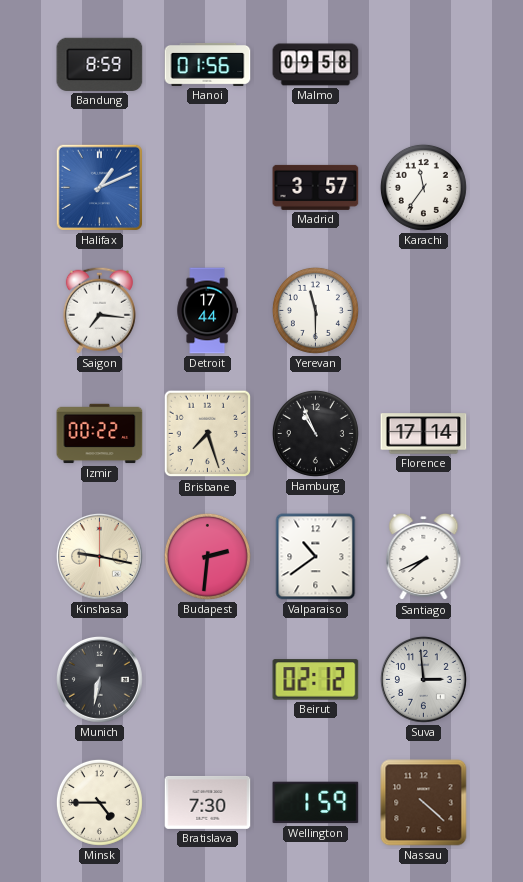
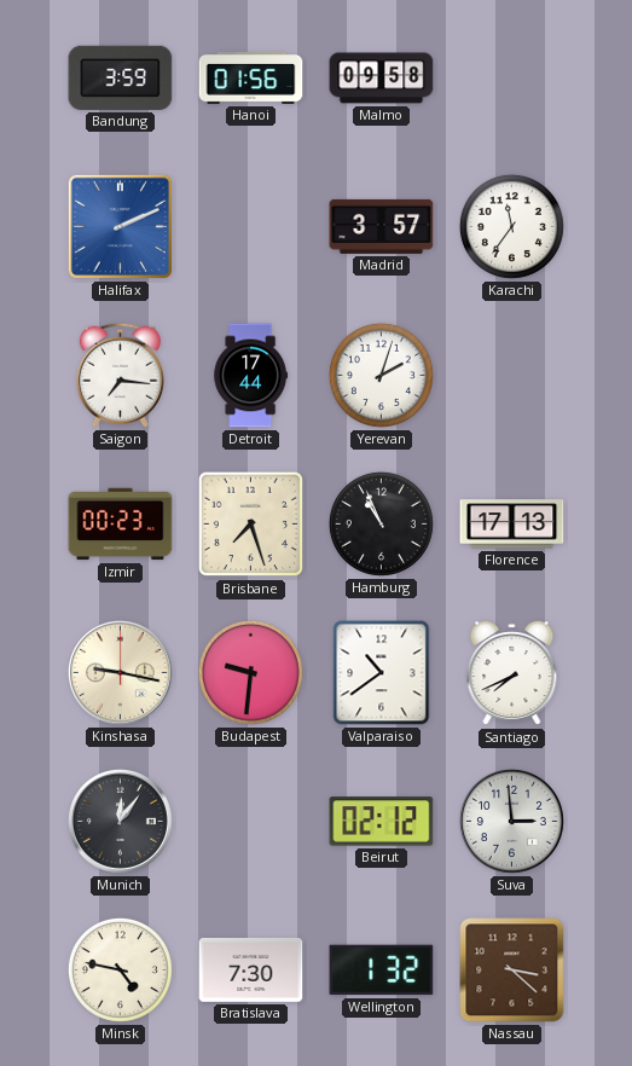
Bandung: 8:59 -> 3:59
Halifax: 1:11 -> 2:11
Yerevan: 11:30 -> 2:03
Izmir: 00:22 -> 00:23
Florence: 17:14 -> 17:13
Budapest: 2:31 -> 9:31
Munich: 6:32 -> 12:06
Minsk: 4:45 -> 4:47
Wellington: 1:59 -> 1:32
Nassau: 4:22 -> 3:22
